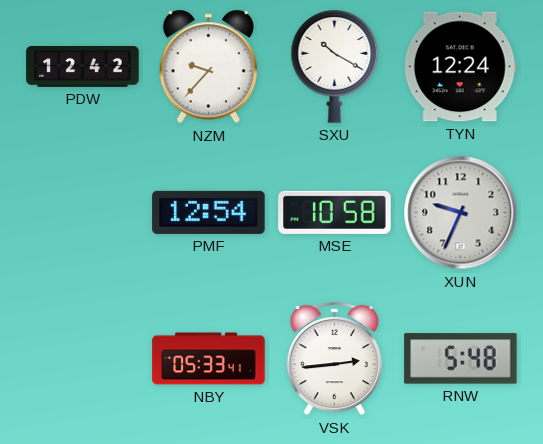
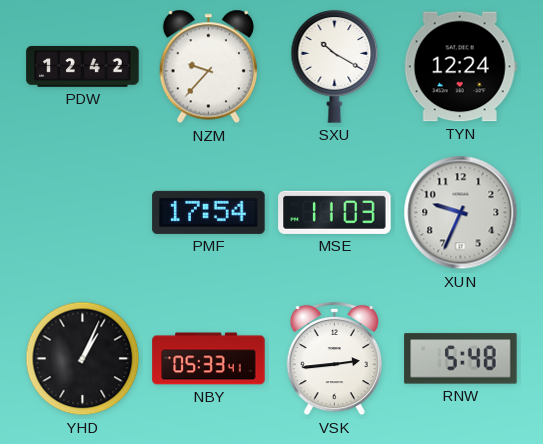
PMF: 12:54 -> 17:54
MSE: 10:58 -> 11:03
YHD: none -> 1:04
